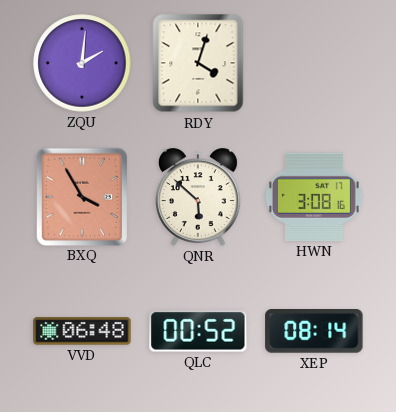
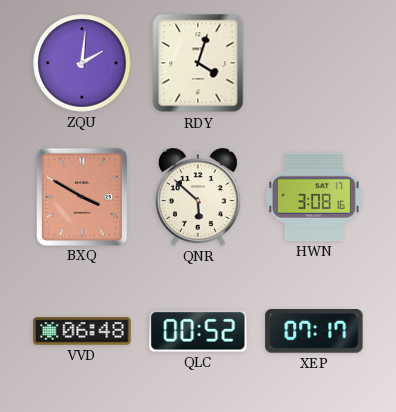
BXQ: 3:55 -> 3:50
XEP: 08:14 -> 07:17
